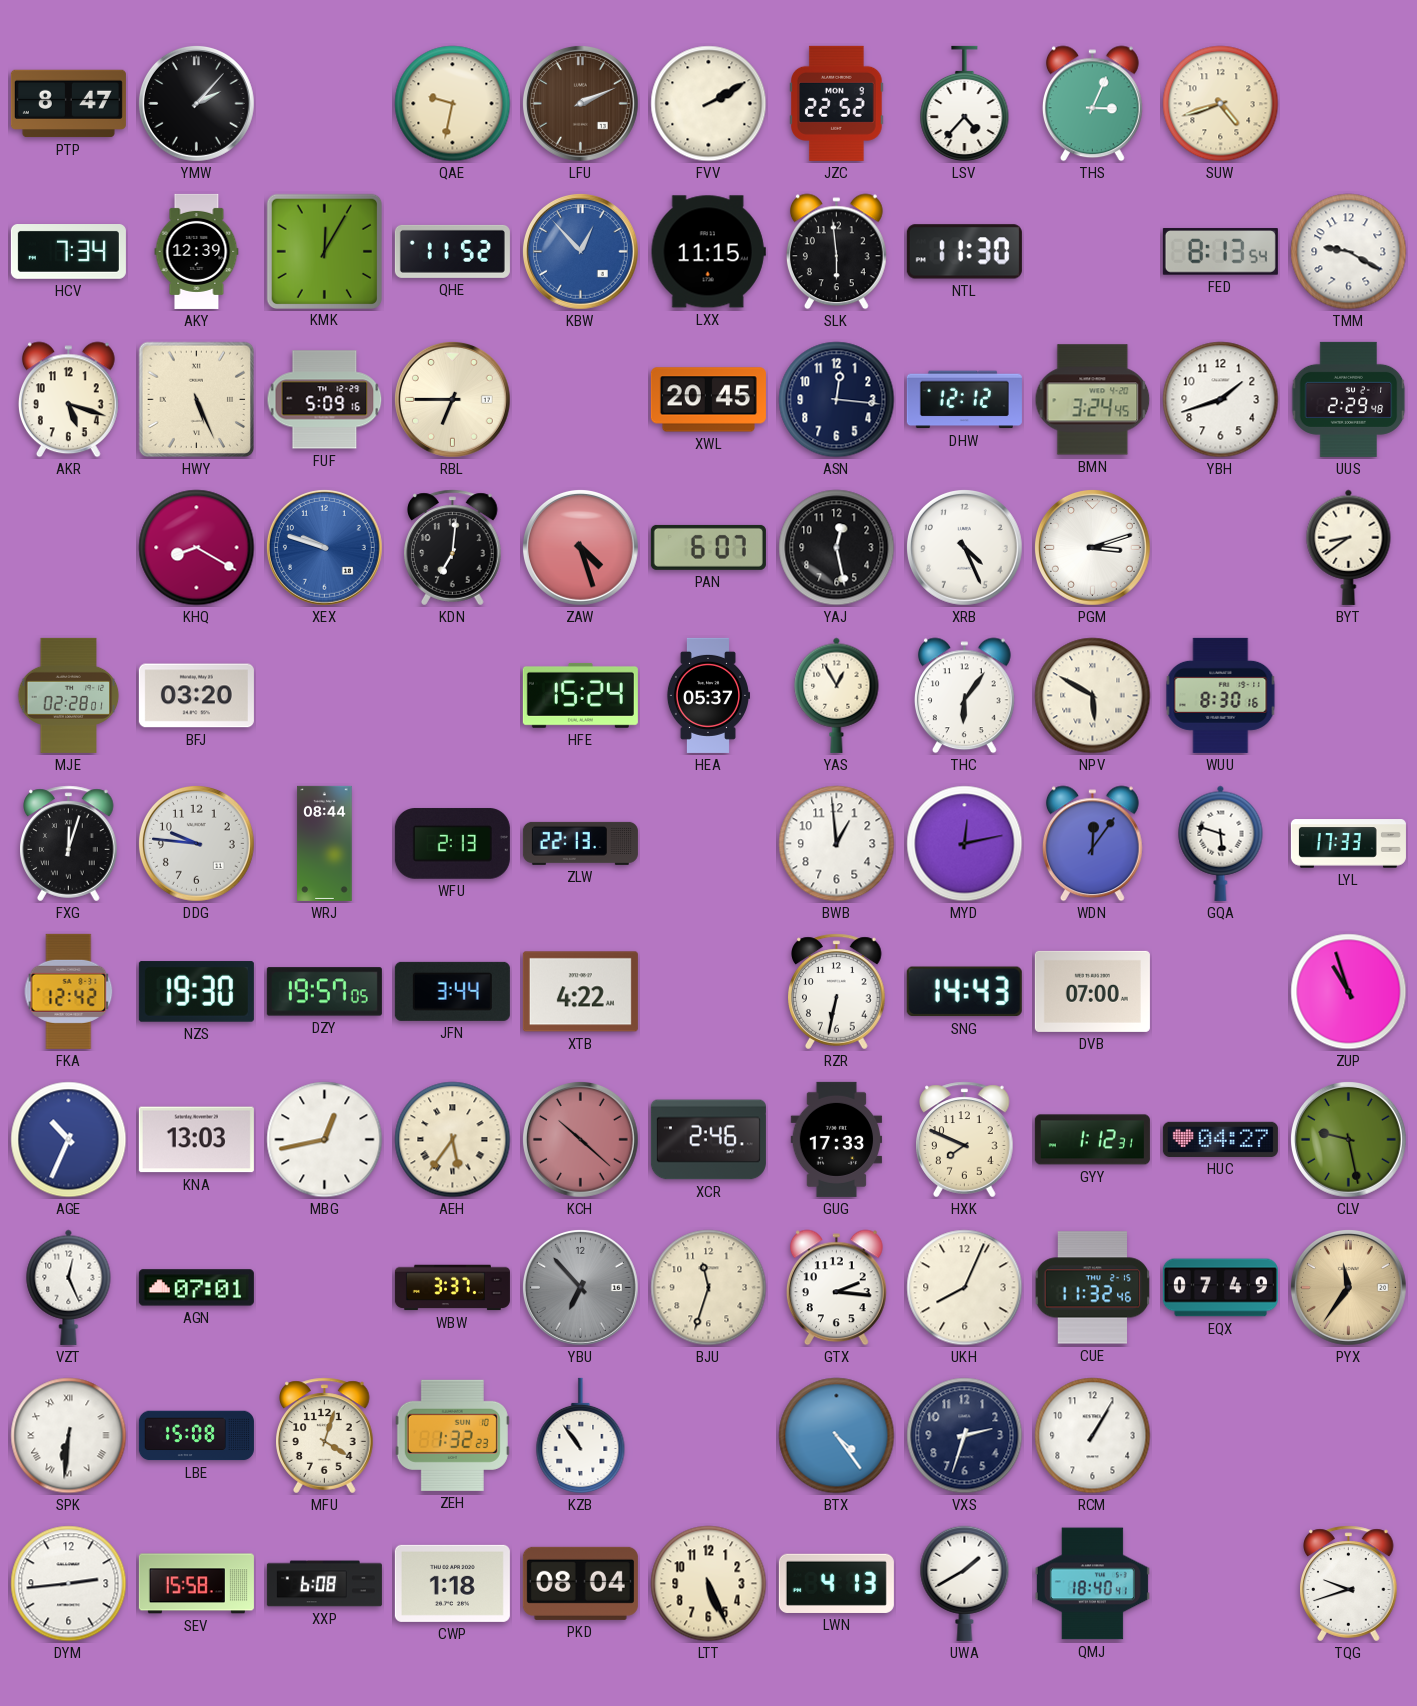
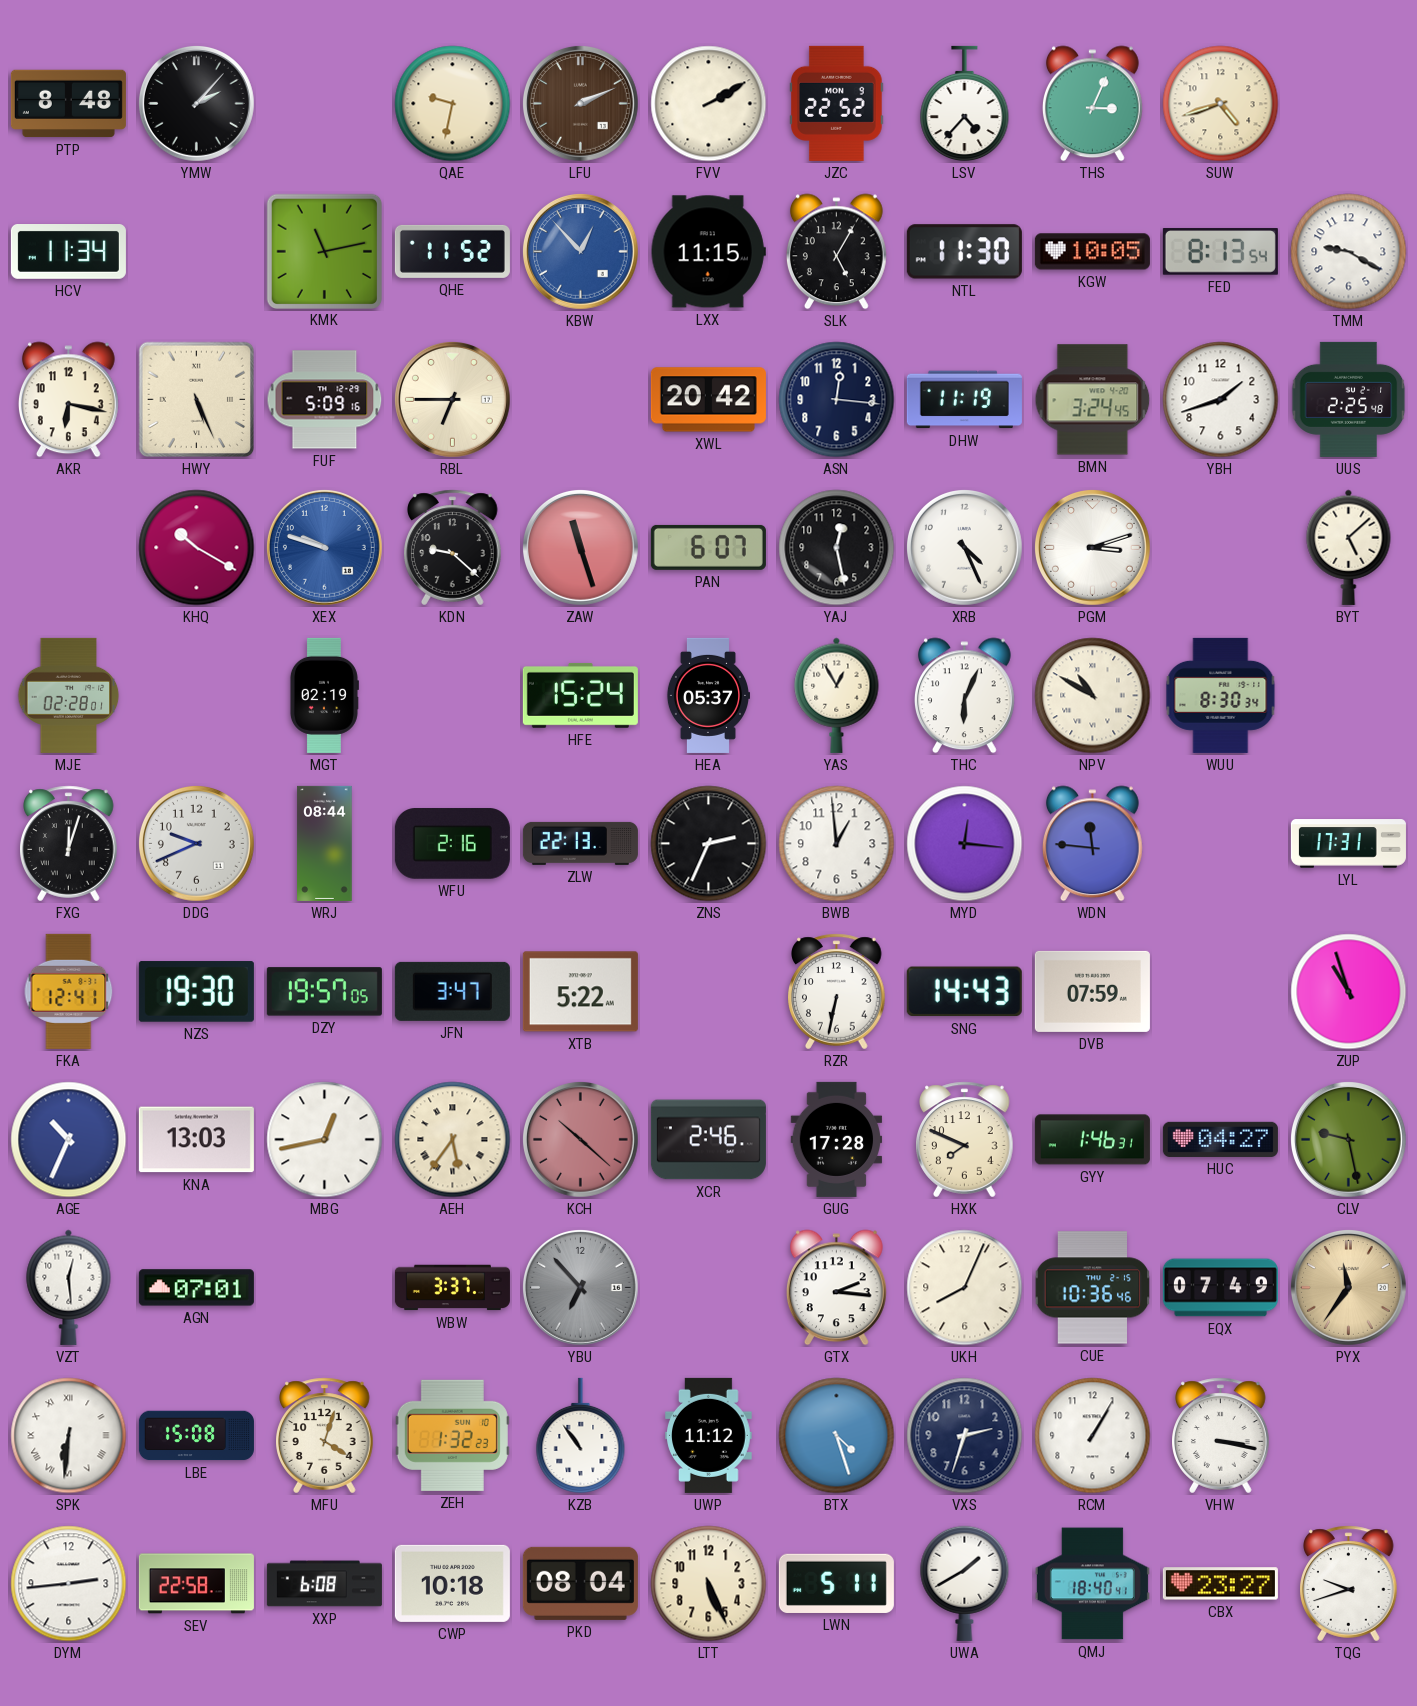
PTP: 8:47 -> 8:48
HCV: 7:34 -> 11:34
AKY: 12:39 -> none
KMK: 12:05 -> 11:13
SLK: 5:59 -> 5:05
KGW: none -> 10:05
AKR: 5:18 -> 6:17
XWL: 20:45 -> 20:42
DHW: 12:12 -> 11:19
UUS: 2:29 -> 2:25
KHQ: 8:20 -> 10:20
KDN: 7:01 -> 9:22
ZAW: 4:27 -> 11:27
BYT: 8:39 -> 5:08
BFJ: 03:20 -> none
MGT: none -> 02:19
THC: 6:06 -> 6:04
NPV: 5:50 -> 10:50
WUU: 8:30:16 -> 8:30:34
DDG: 9:46 -> 9:41
WFU: 2:13 -> 2:16
ZNS: none -> 2:34
MYD: 12:13 -> 12:16
WDN: 12:06 -> 11:46
GQA: 5:48 -> none
LYL: 17:33 -> 17:31
FKA: 12:42 -> 12:41
JFN: 3:44 -> 3:47
XTB: 4:22 -> 5:22
DVB: 07:00 -> 07:59
GUG: 17:33 -> 17:28
GYY: 1:12 -> 1:46
VZT: 12:26 -> 12:29
BJU: 11:33 -> none
CUE: 11:32 -> 10:36
UWP: none -> 11:12
BTX: 4:24 -> 4:27
VHW: none -> 3:17
SEV: 15:58 -> 22:58
CWP: 1:18 -> 10:18
LWN: 4:13 -> 5:11
CBX: none -> 23:27
